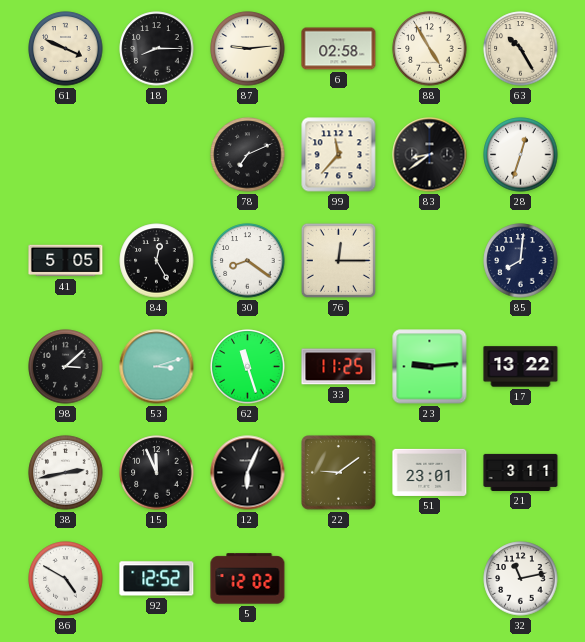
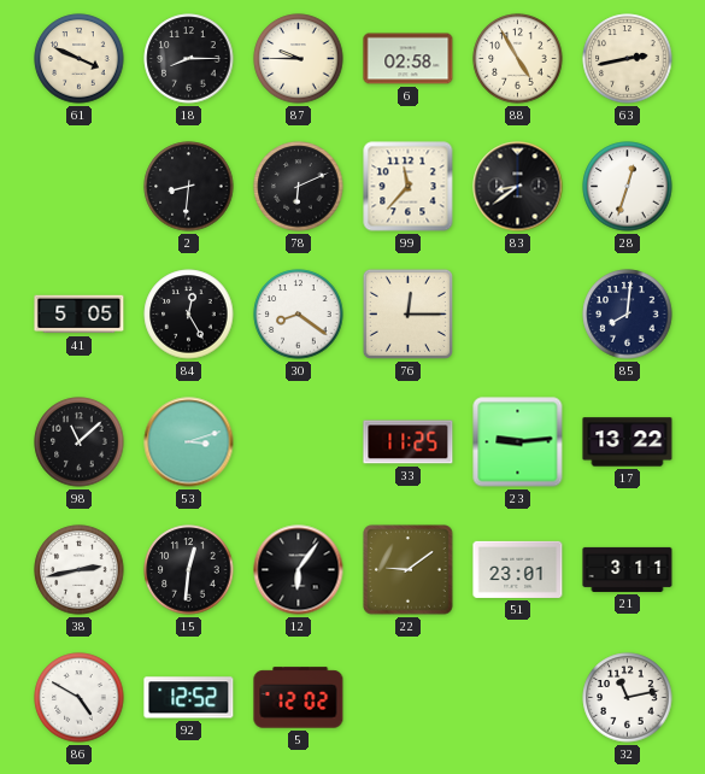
87: 9:14 -> 9:45
63: 10:25 -> 2:43
2: none -> 8:31
78: 7:11 -> 6:11
98: 3:08 -> 11:08
62: 11:27 -> none
15: 11:56 -> 12:31
12: 6:04 -> 6:06
